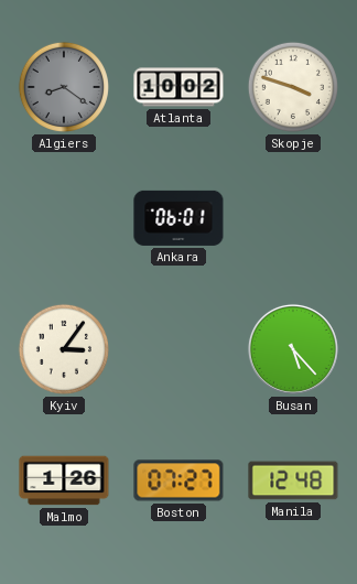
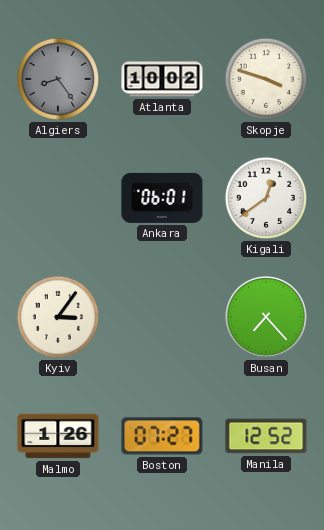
Algiers: 8:21 -> 8:24
Kigali: none -> 12:39
Busan: 5:23 -> 7:23
Manila: 12:48 -> 12:52
